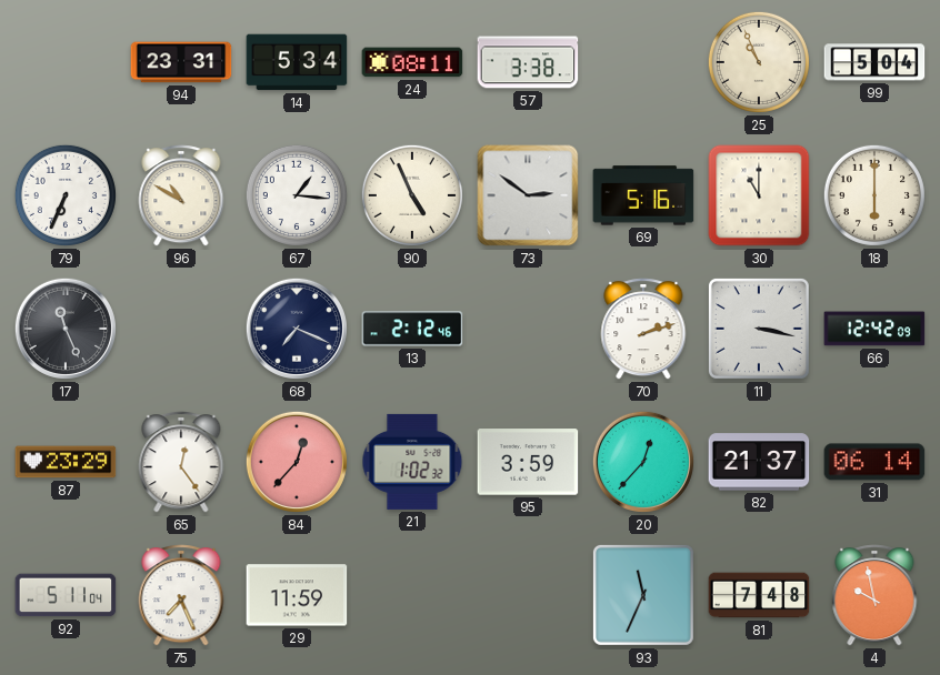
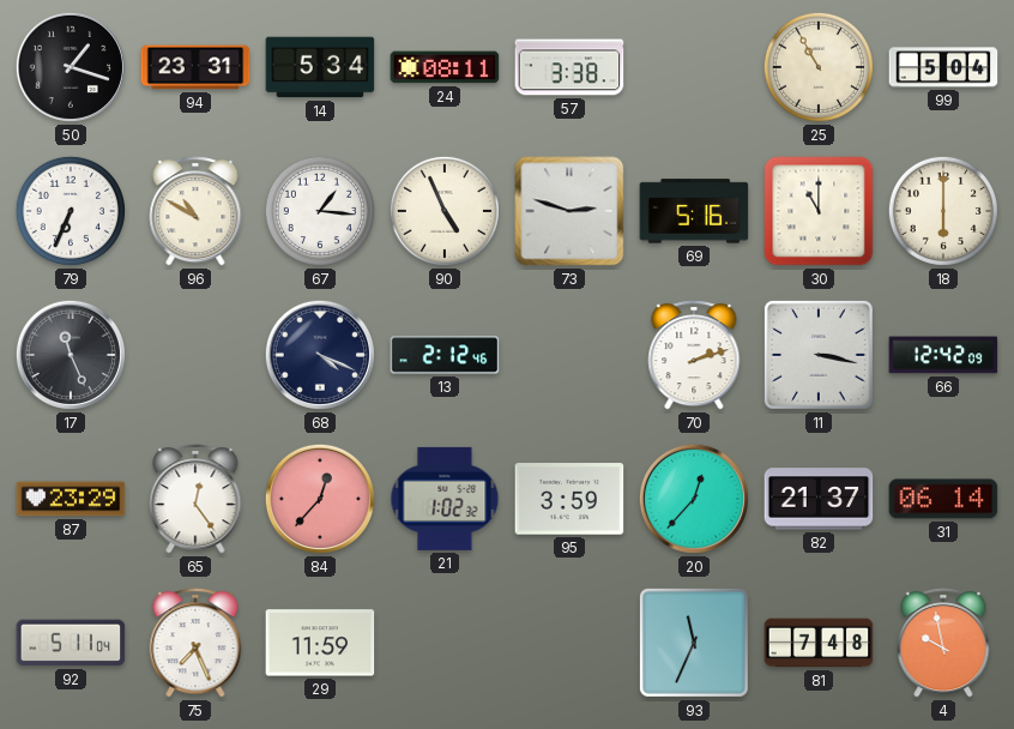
50: none -> 1:18
25: 10:56 -> 10:55
73: 2:51 -> 2:48
68: 7:19 -> 4:19
